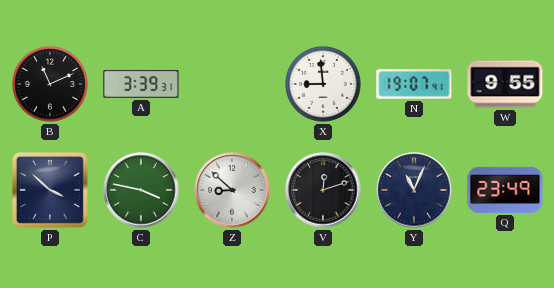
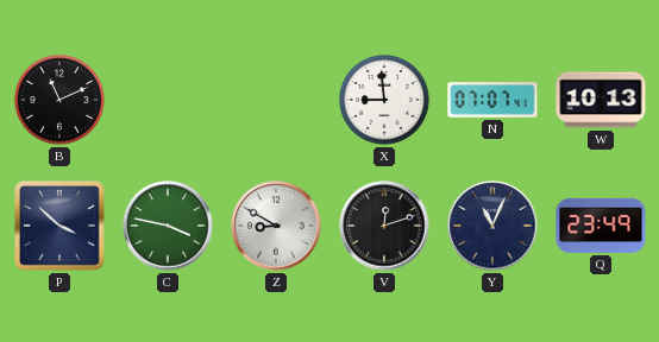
A: 3:39 -> none
N: 19:07 -> 07:07
W: 9:55 -> 10:13
Z: 8:52 -> 8:50
